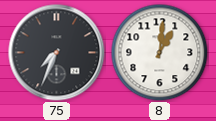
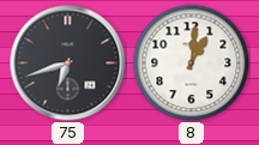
75: 7:34 -> 6:42
